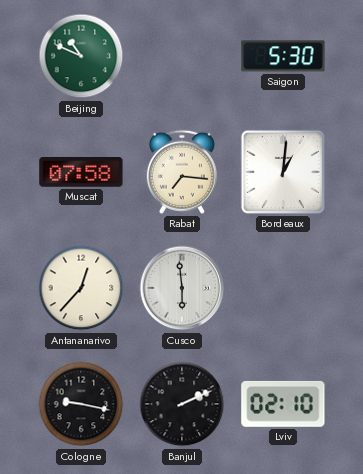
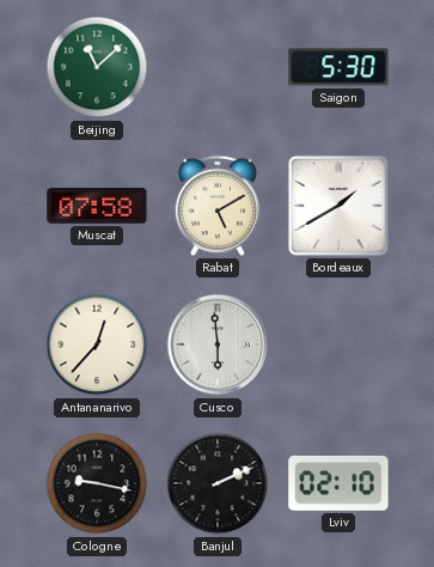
Beijing: 10:49 -> 11:08
Rabat: 7:16 -> 5:10
Bordeaux: 1:01 -> 1:40
